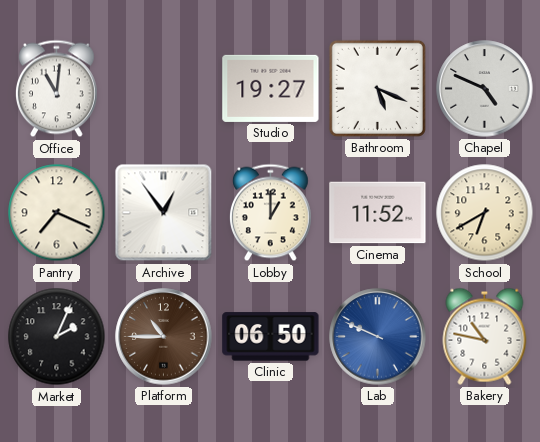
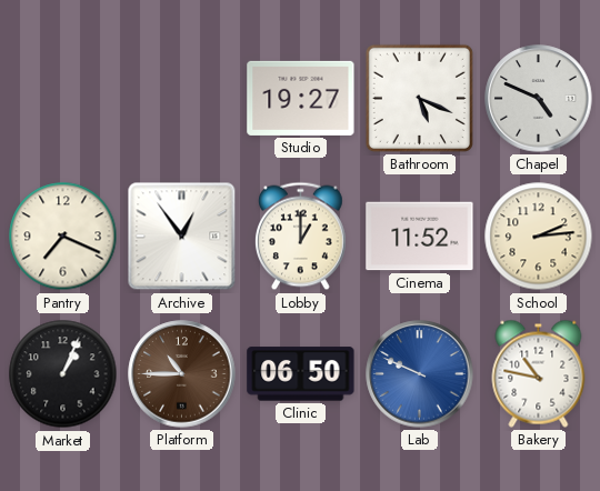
Office: 11:01 -> none
School: 6:40 -> 2:14
Market: 2:04 -> 1:04
